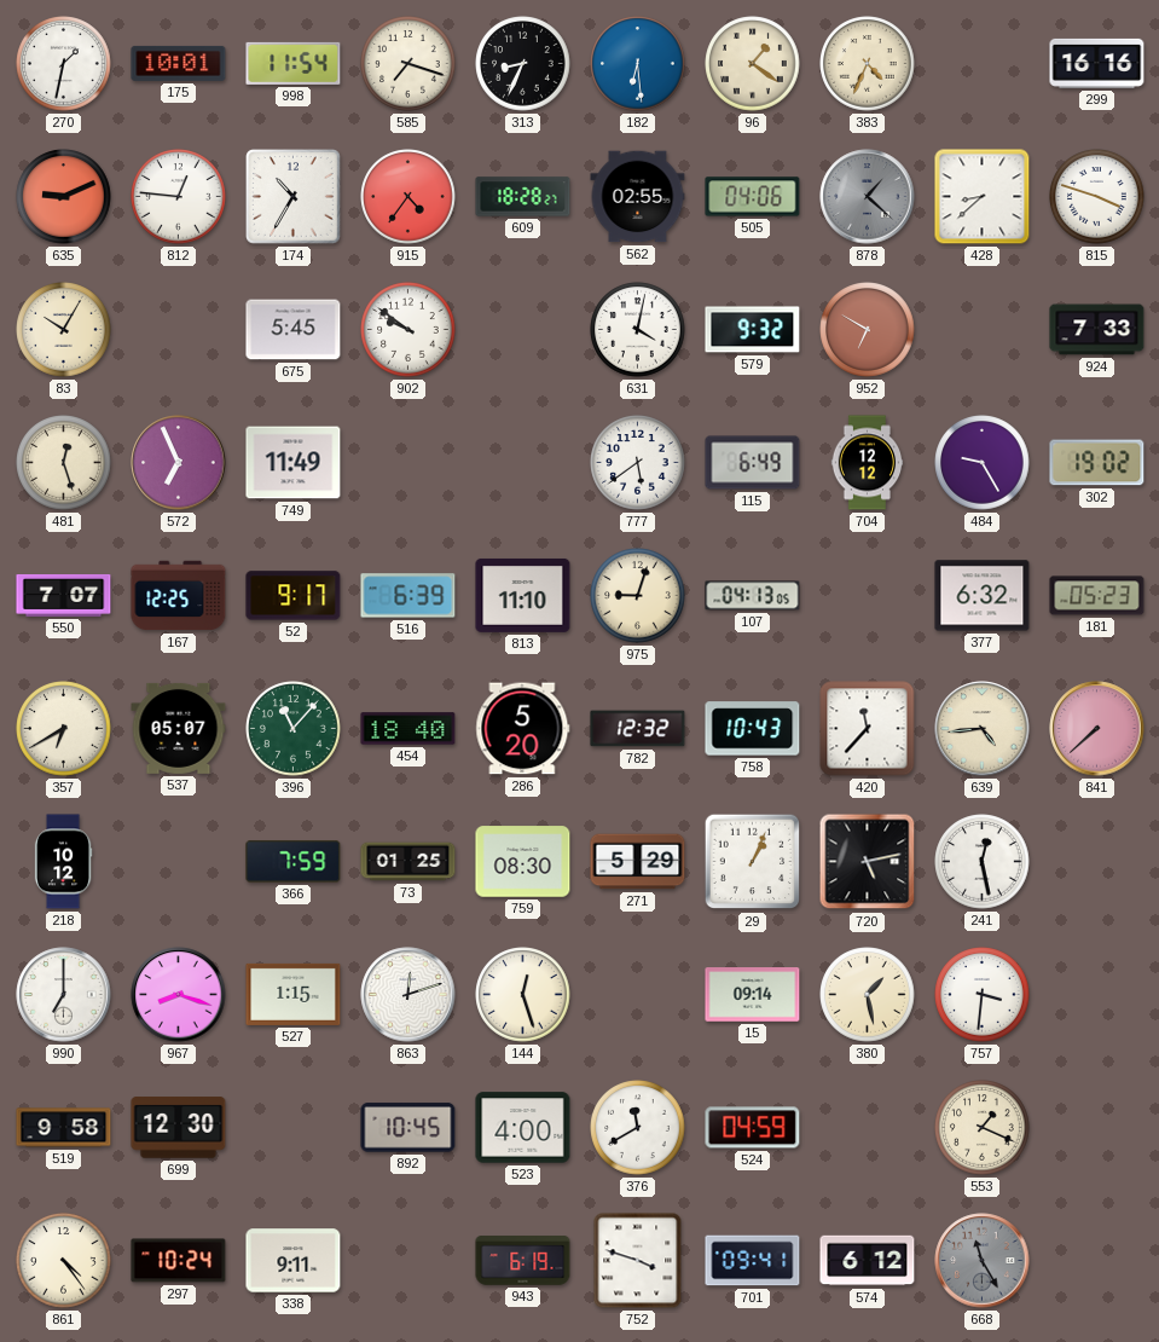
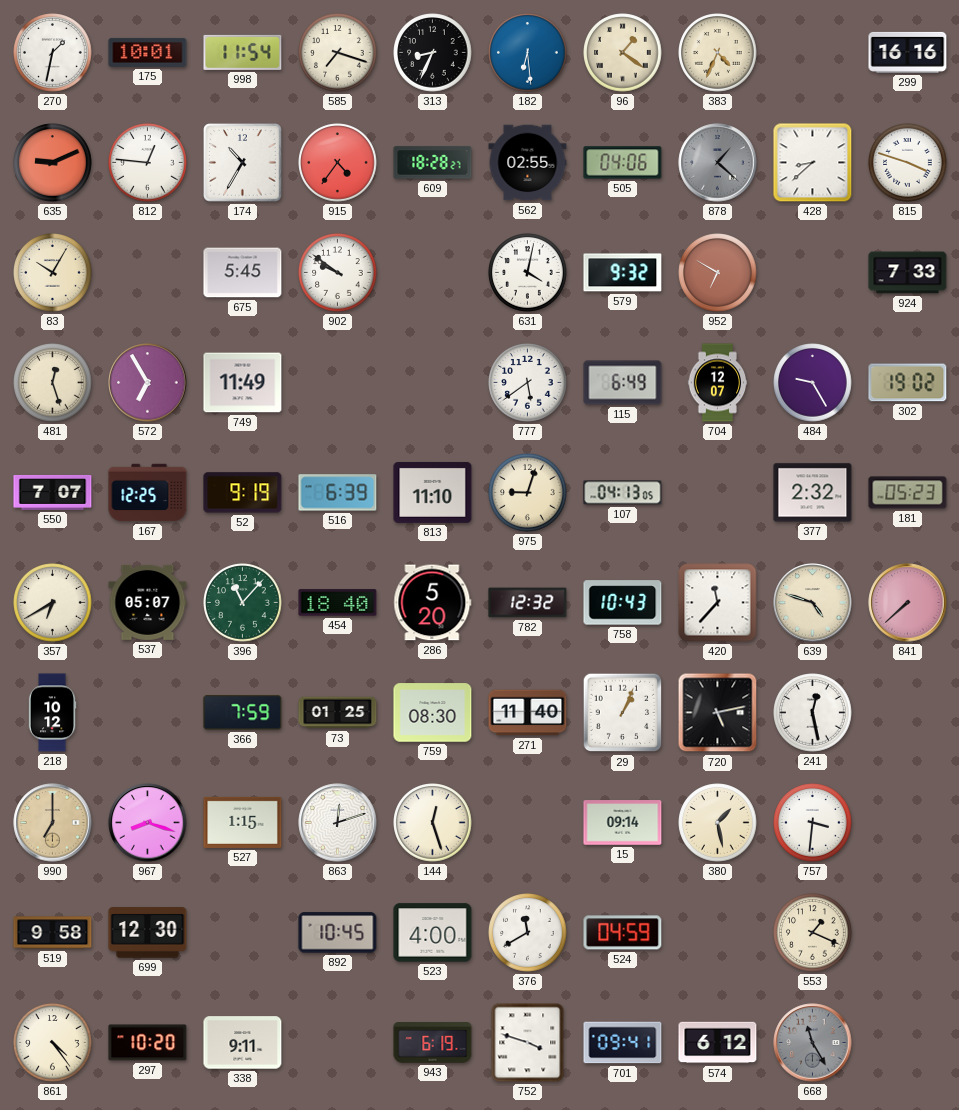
572: 6:56 -> 6:55
704: 12:12 -> 12:07
52: 9:17 -> 9:19
377: 6:32 -> 2:32
639: 4:44 -> 4:48
271: 5:29 -> 11:40
990 dial: white -> champagne
297: 10:24 -> 10:20
